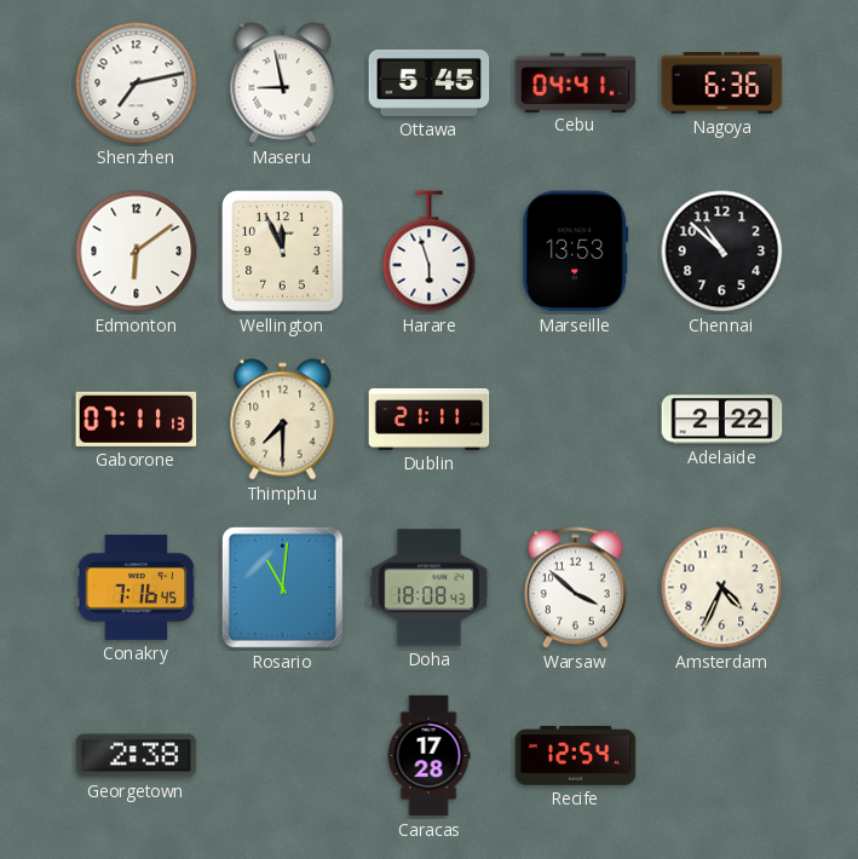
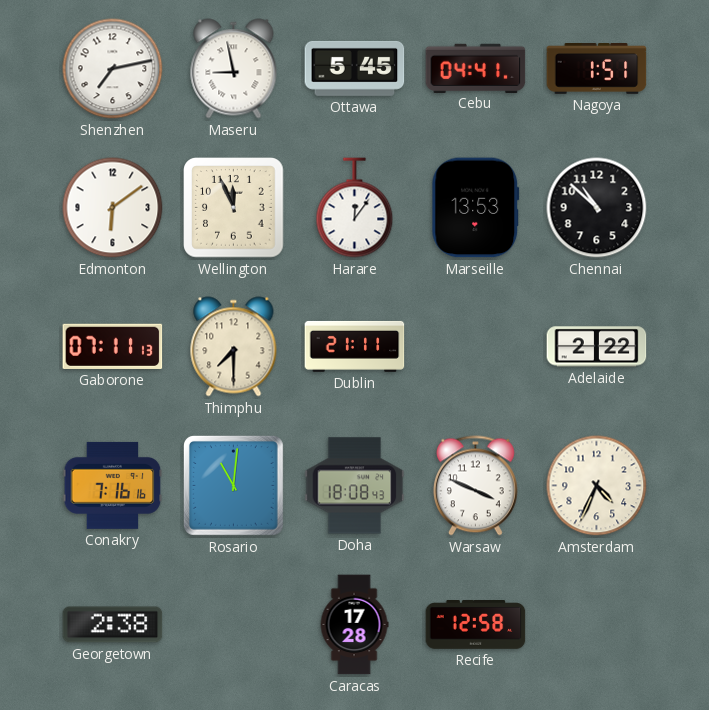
Nagoya: 6:36 -> 1:51
Harare: 5:57 -> 12:06
Conakry: 7:16:45 -> 7:16:16
Warsaw: 3:52 -> 3:49
Recife: 12:54 -> 12:58
